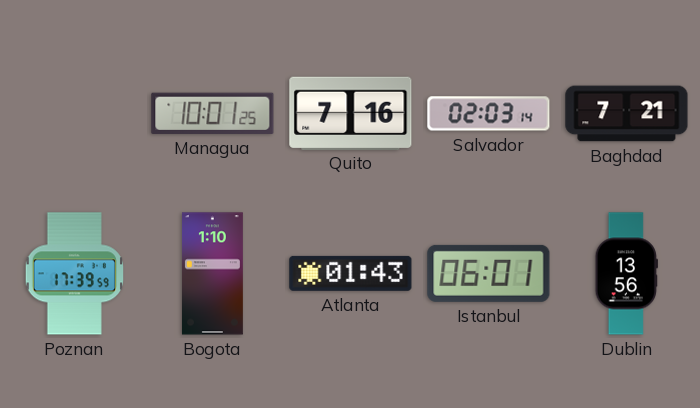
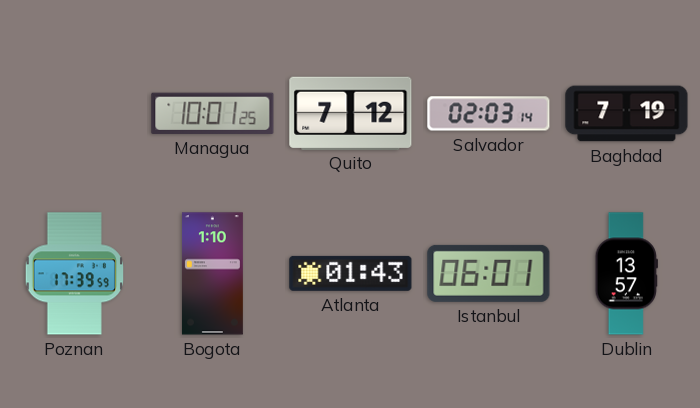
Quito: 7:16 -> 7:12
Baghdad: 7:21 -> 7:19
Dublin: 13:56 -> 13:57
